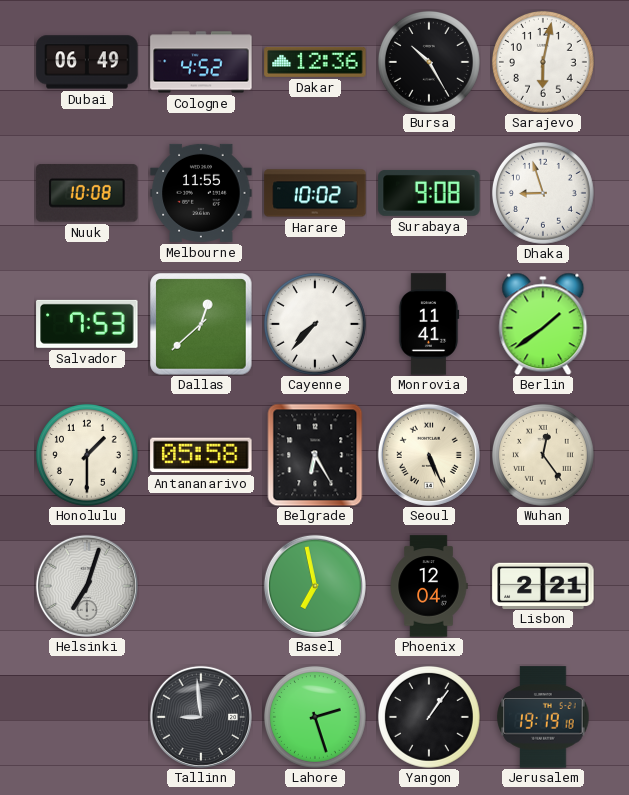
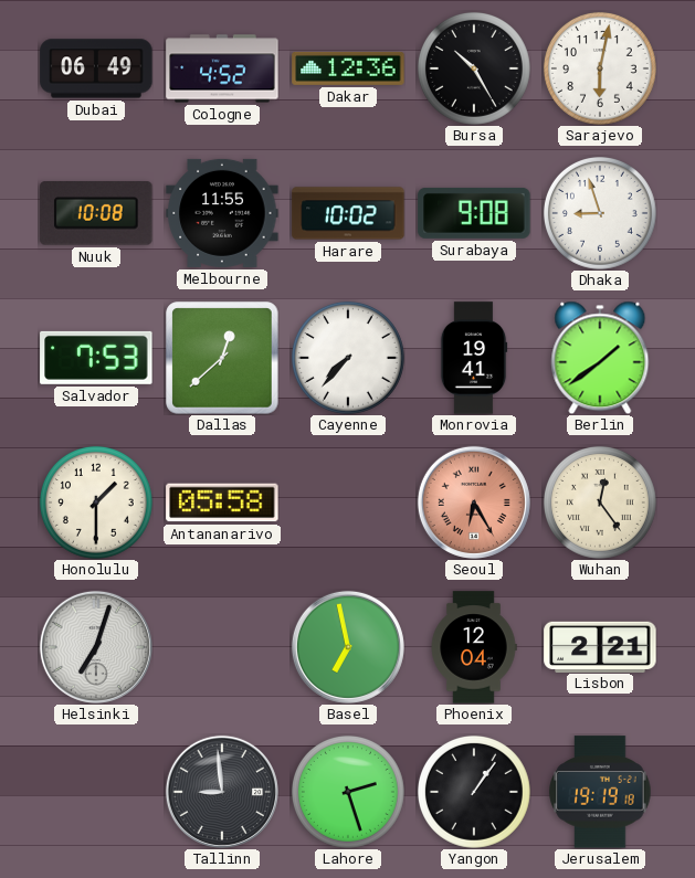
Monrovia: 11:41 -> 19:41
Belgrade: 6:25 -> none
Seoul: 5:26 -> 6:25
Seoul dial: cream -> salmon
